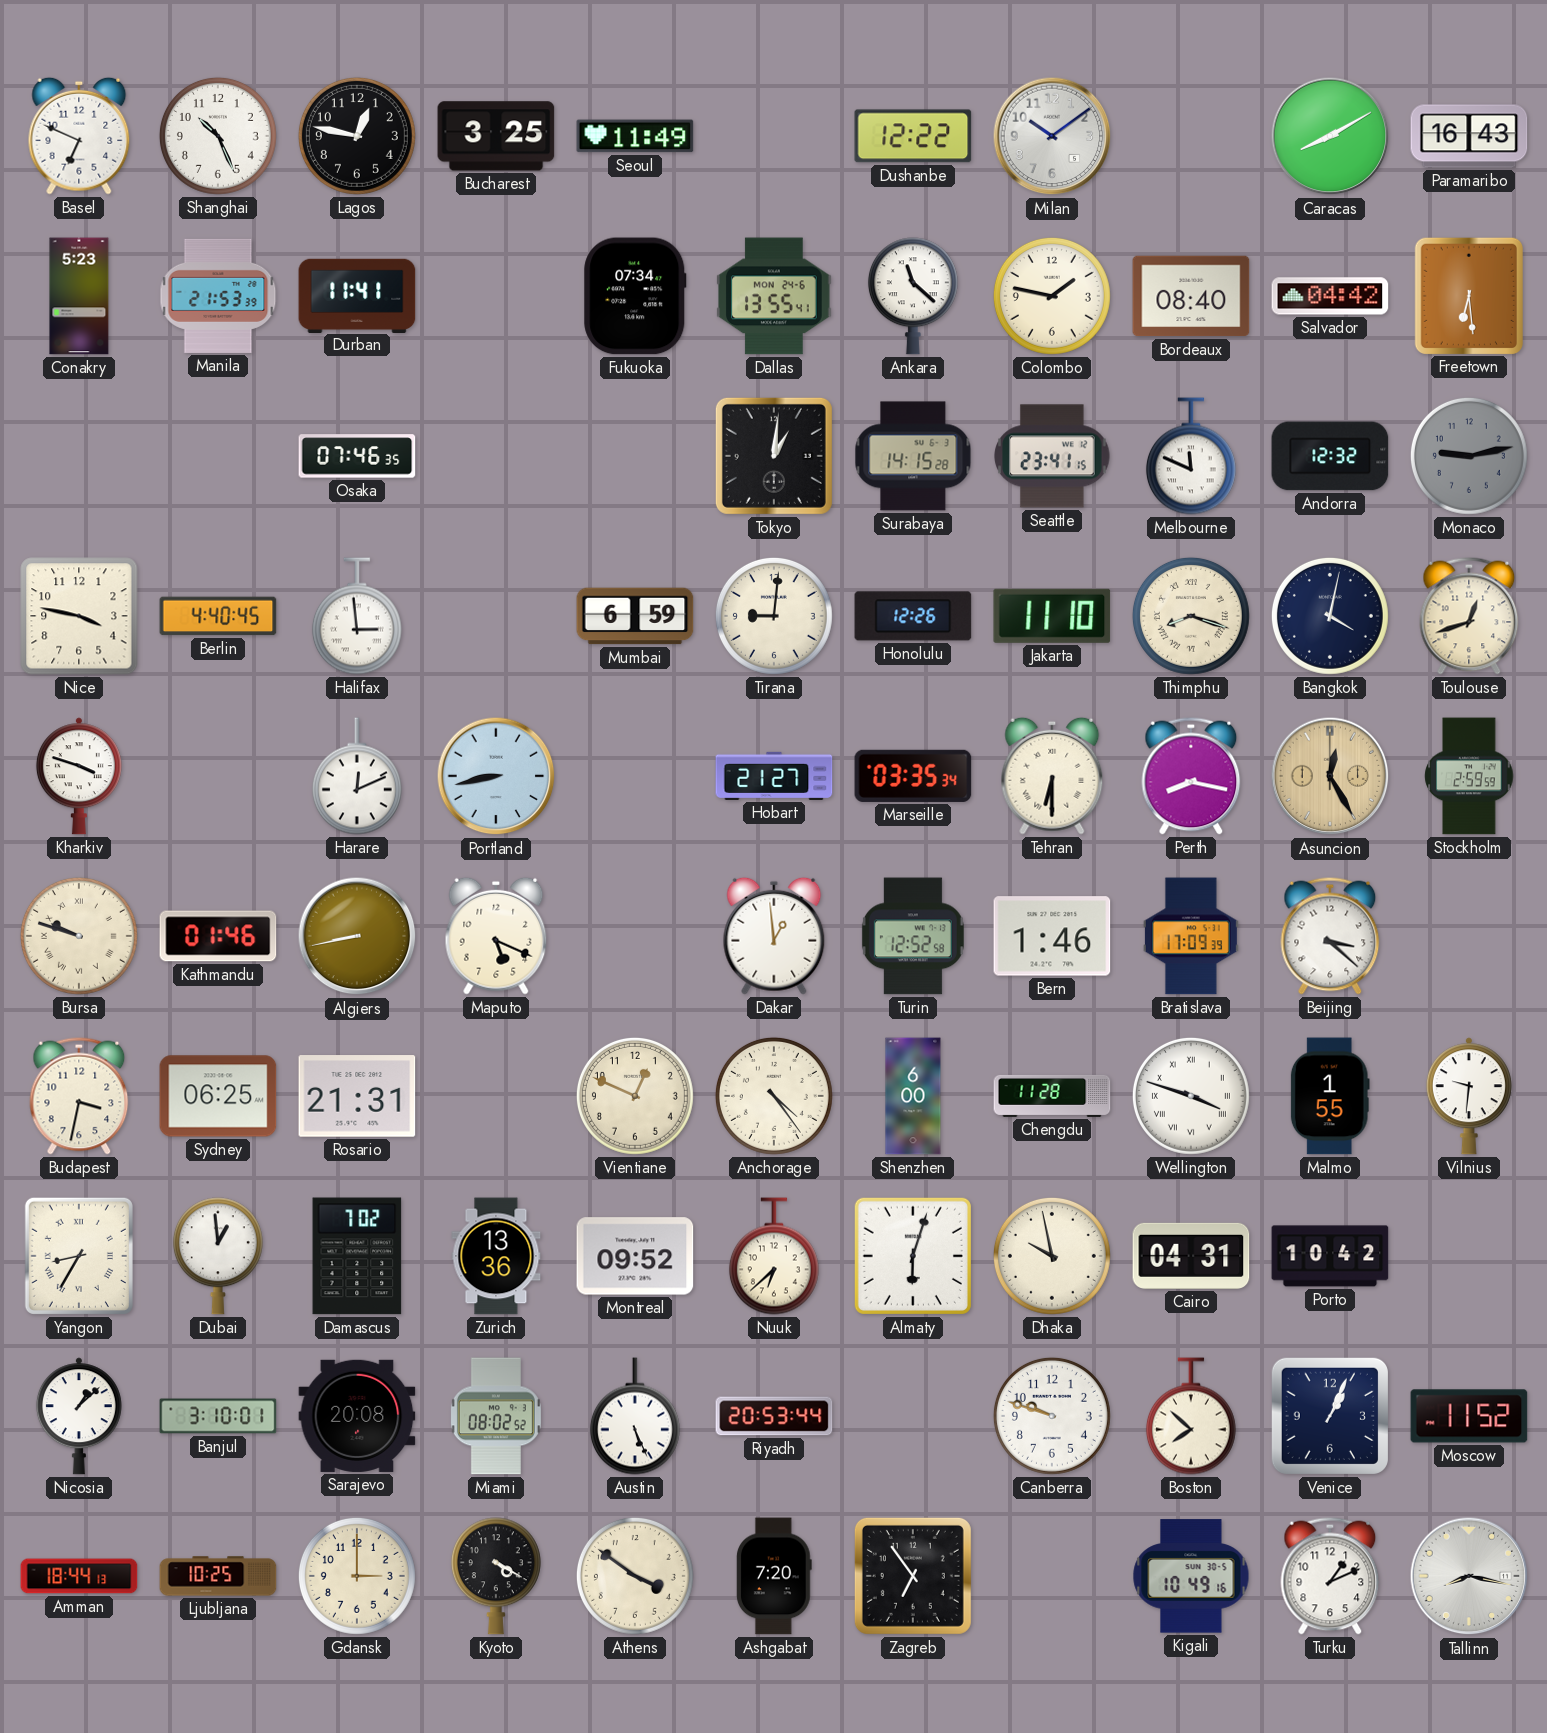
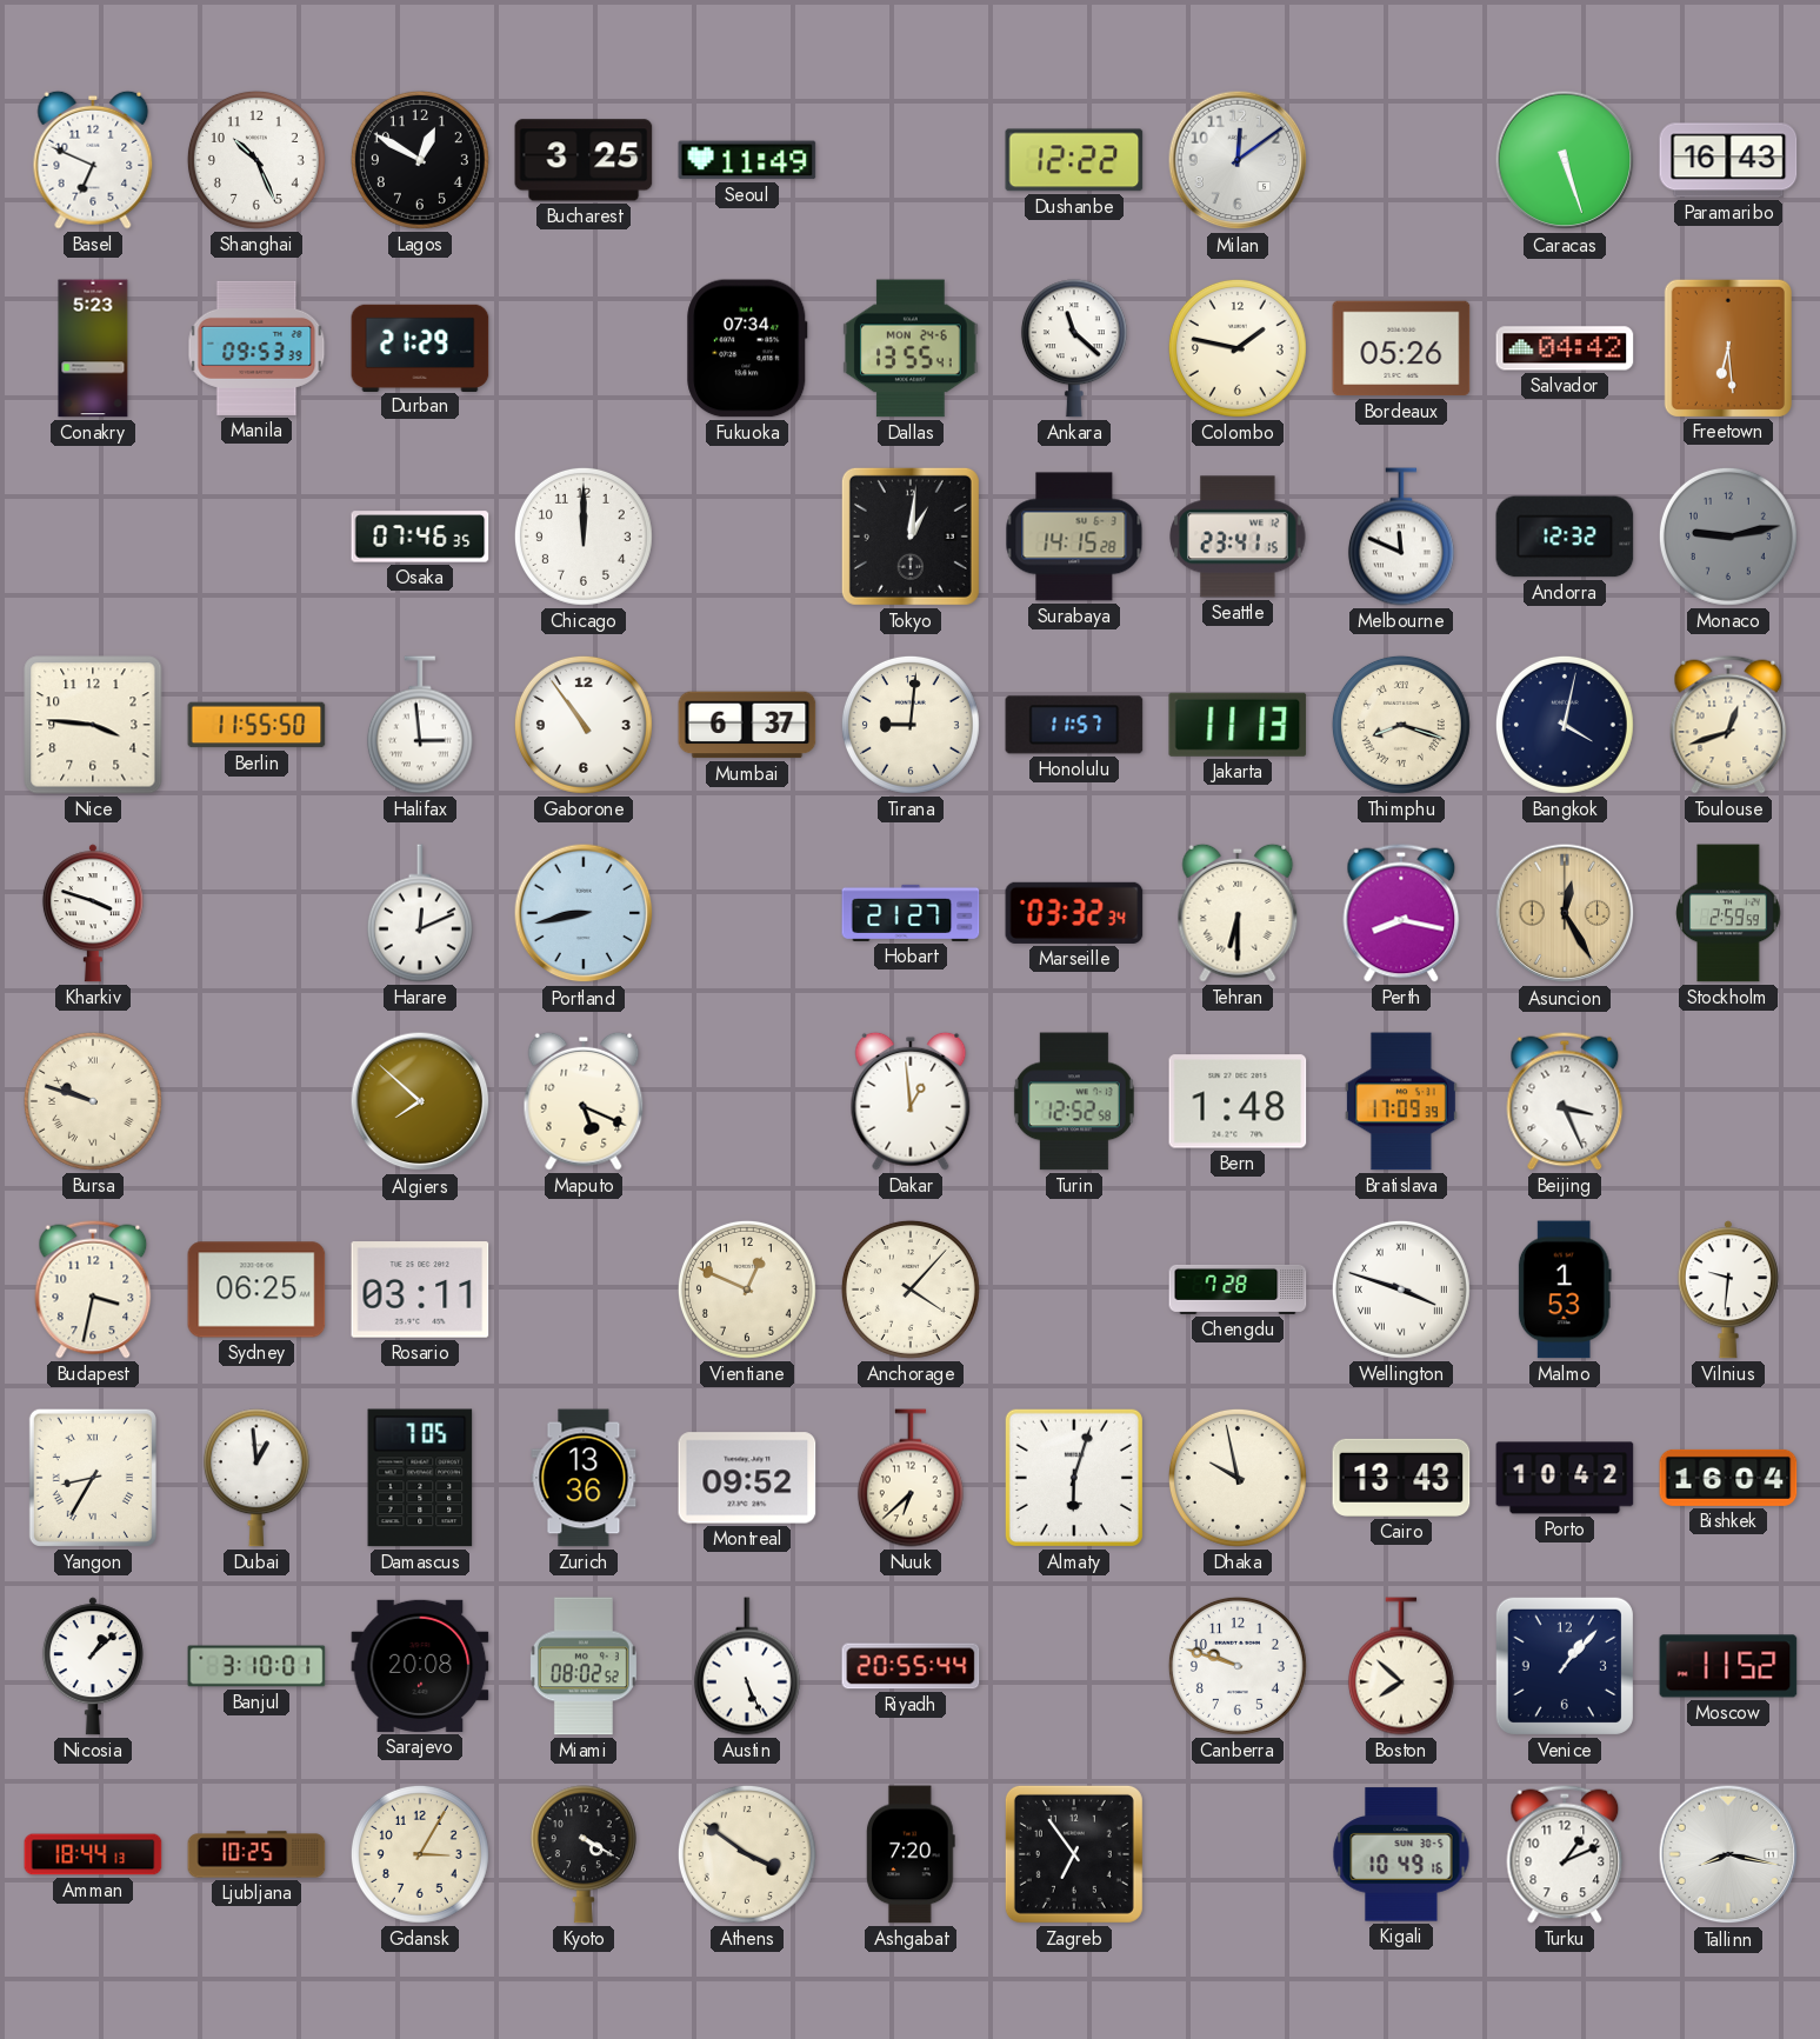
Lagos: 12:47 -> 12:50
Milan: 10:09 -> 12:09
Caracas: 8:10 -> 5:27
Manila: 21:53 -> 09:53
Durban: 11:41 -> 21:29
Bordeaux: 08:40 -> 05:26
Chicago: none -> 12:00
Nice: 3:47 -> 3:46
Berlin: 4:40 -> 11:55
Gaborone: none -> 10:54
Mumbai: 6:59 -> 6:37
Honolulu: 12:26 -> 11:57
Jakarta: 11:10 -> 11:13
Marseille: 03:35 -> 03:32
Kathmandu: 01:46 -> none
Algiers: 8:43 -> 7:52
Bern: 1:46 -> 1:48
Beijing: 3:22 -> 3:26
Rosario: 21:31 -> 03:11
Anchorage: 4:24 -> 4:07
Shenzhen: 6:00 -> none
Chengdu: 11:28 -> 7:28
Malmo: 1:55 -> 1:53
Damascus: 7:02 -> 7:05
Cairo: 04:31 -> 13:43
Bishkek: none -> 16:04
Riyadh: 20:53 -> 20:55
Venice: 1:04 -> 1:07
Gdansk: 3:00 -> 3:05
